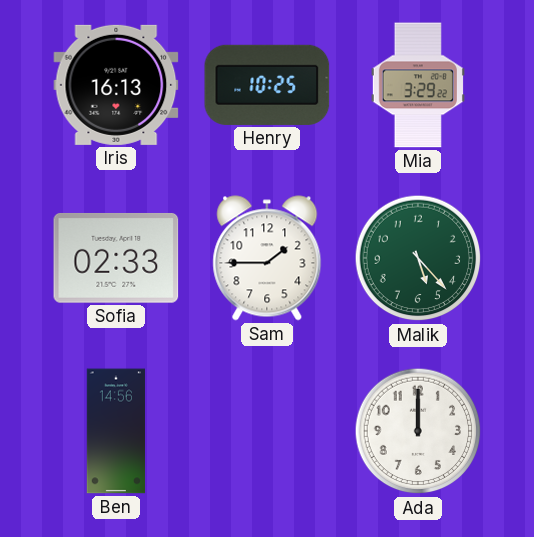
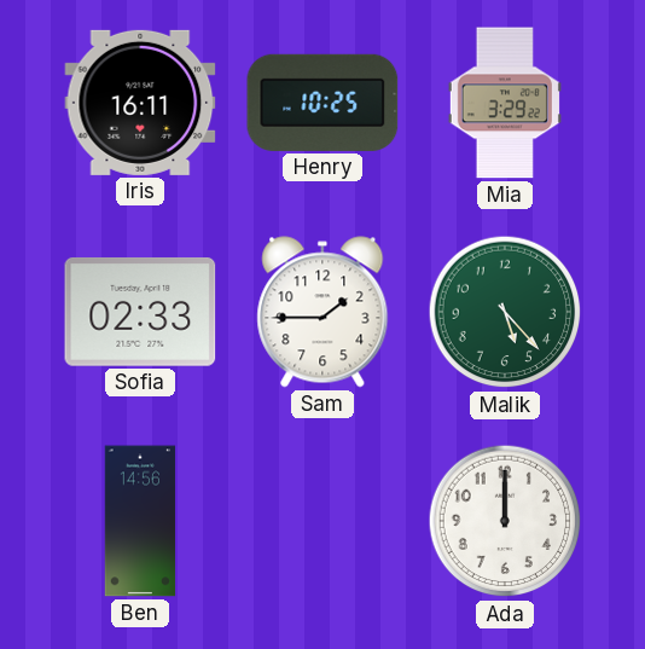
Iris: 16:13 -> 16:11
